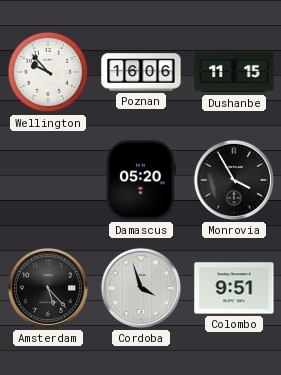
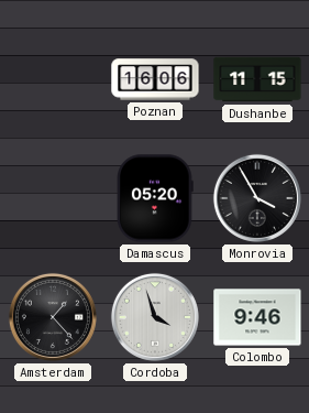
Wellington: 9:53 -> none
Amsterdam: 5:23 -> 1:23
Colombo: 9:51 -> 9:46
